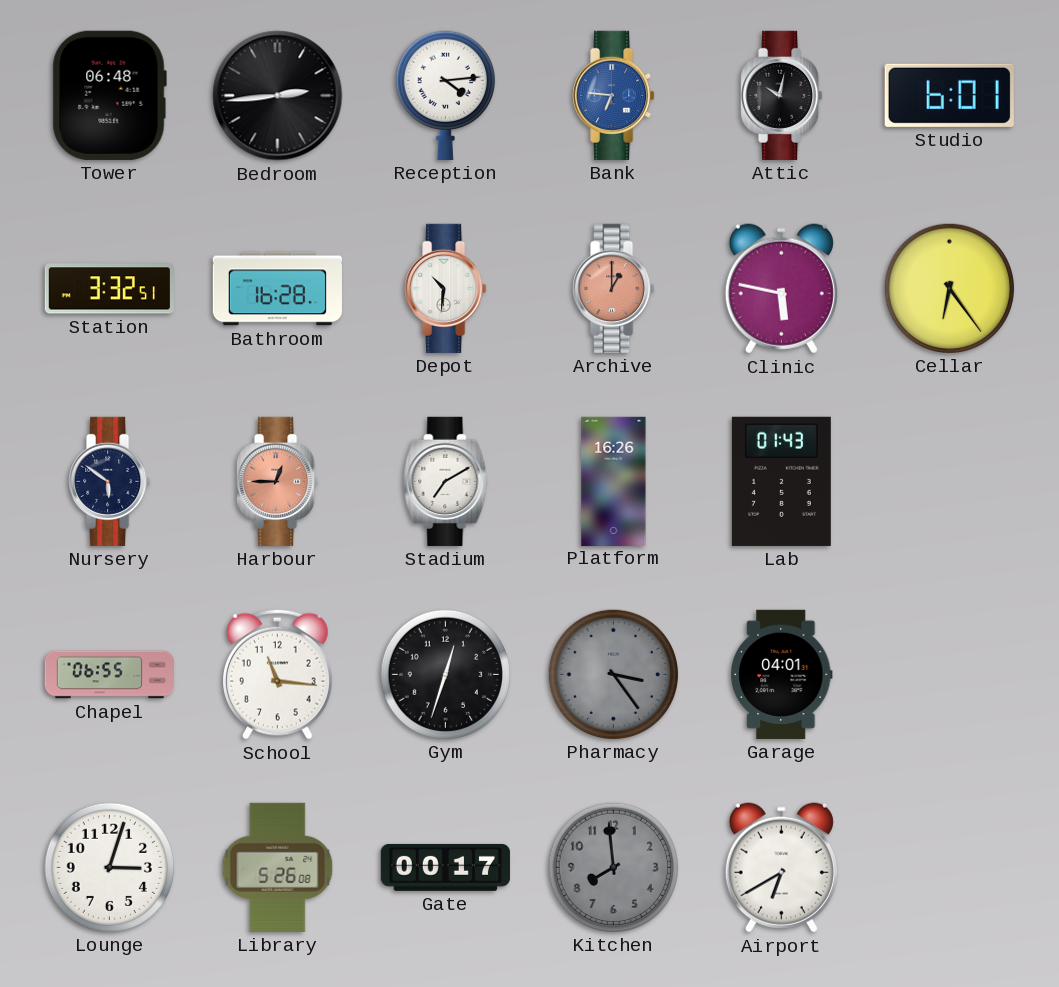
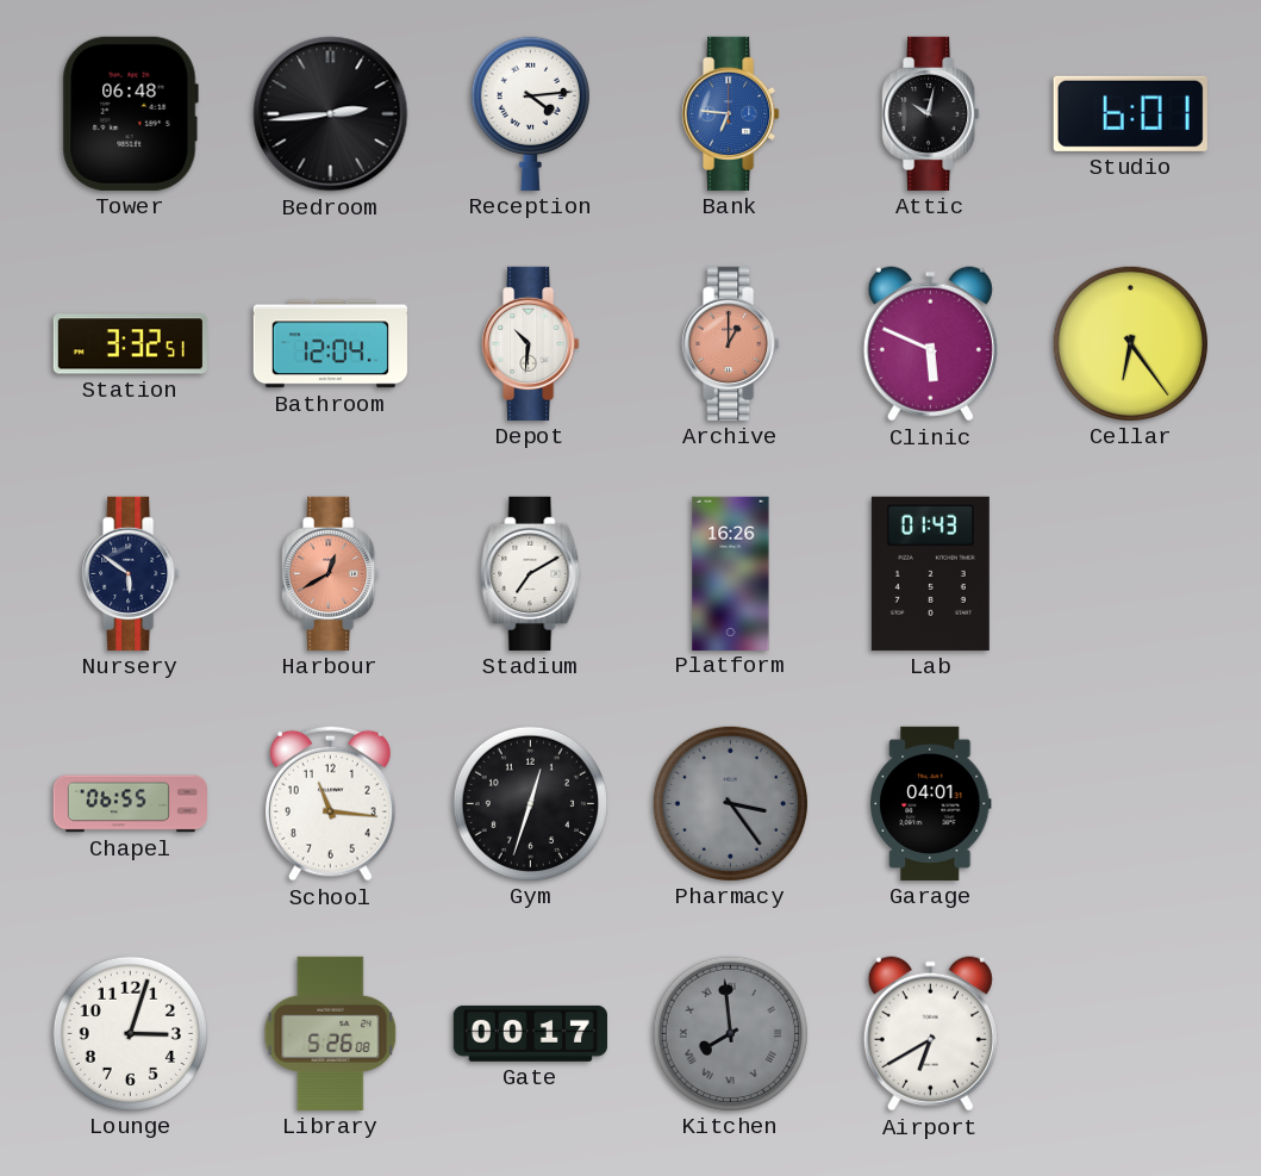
Bathroom: 16:28 -> 12:04
Clinic: 5:47 -> 5:49
Harbour: 12:45 -> 12:40
Kitchen numerals: Arabic -> Roman
